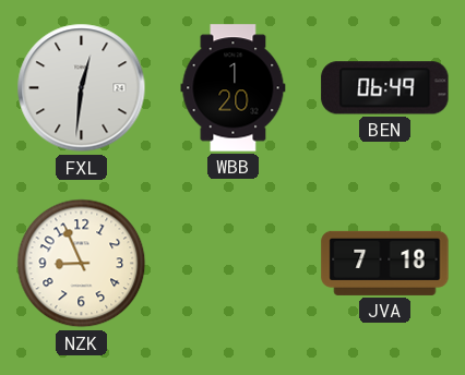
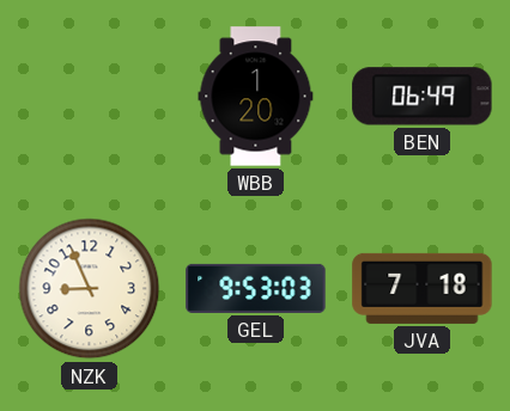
FXL: 12:31 -> none
GEL: none -> 9:53
